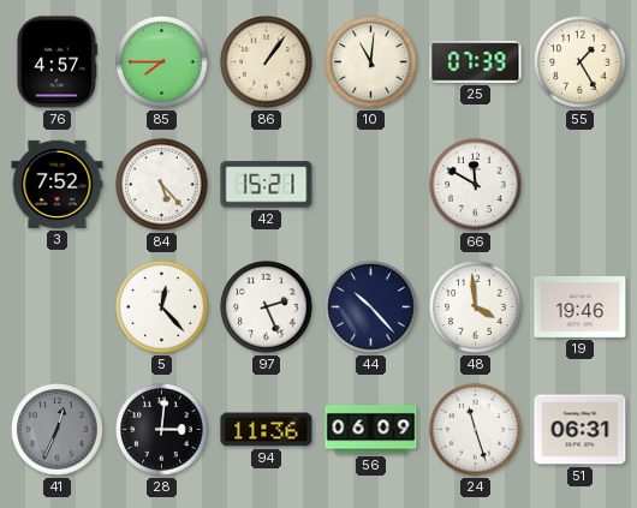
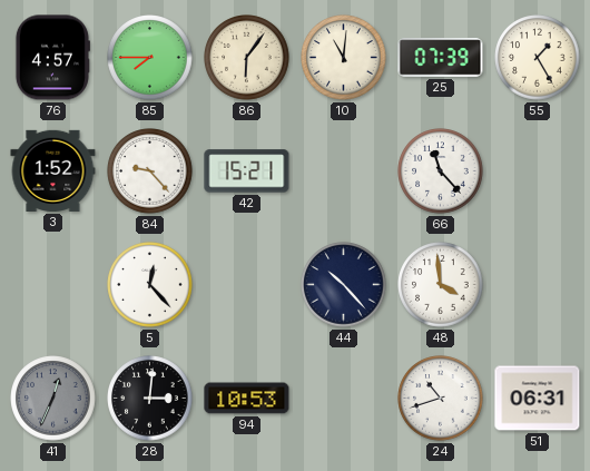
86: 1:06 -> 6:06
3: 7:52 -> 1:52
84: 5:23 -> 9:23
66: 11:50 -> 11:23
97: 2:26 -> none
19: 19:46 -> none
94: 11:36 -> 10:53
56: 06:09 -> none
24: 11:27 -> 10:42
